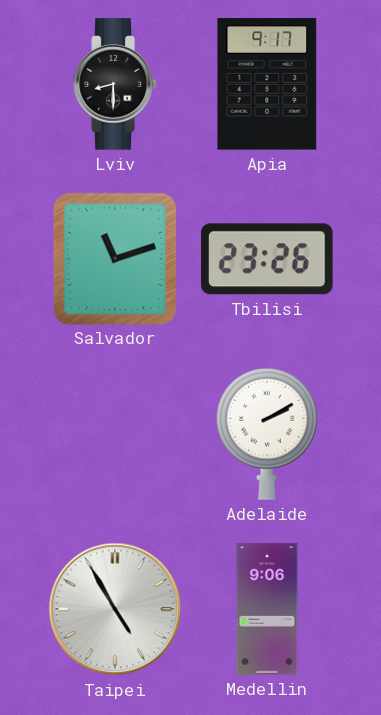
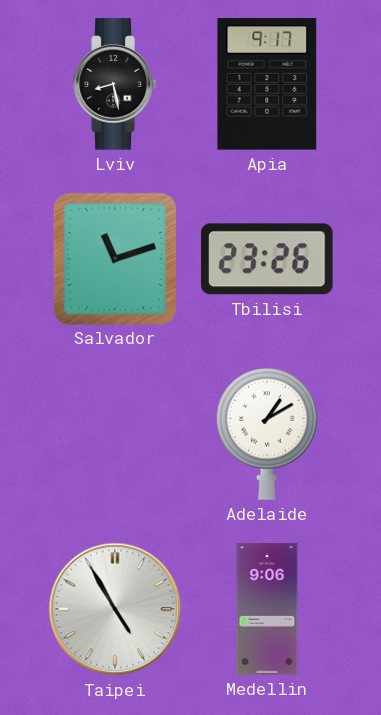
Lviv: 8:30 -> 8:28
Adelaide: 2:10 -> 1:10
